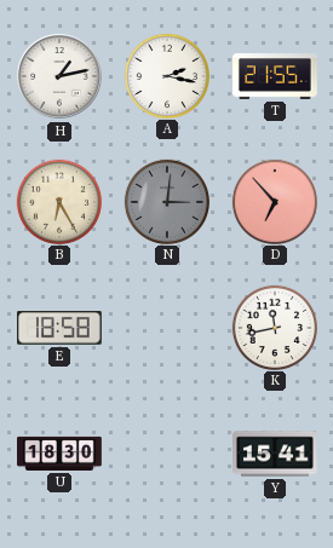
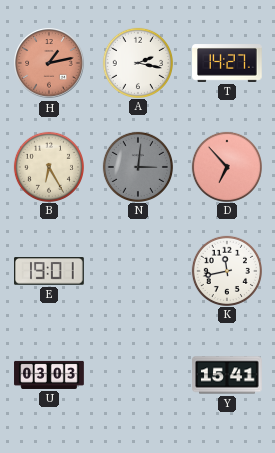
H dial: white -> salmon
T: 21:55 -> 14:27
E: 18:58 -> 19:01
U: 18:30 -> 03:03
